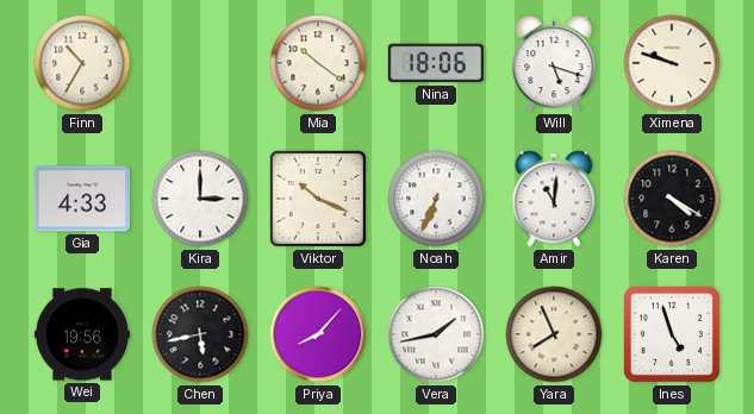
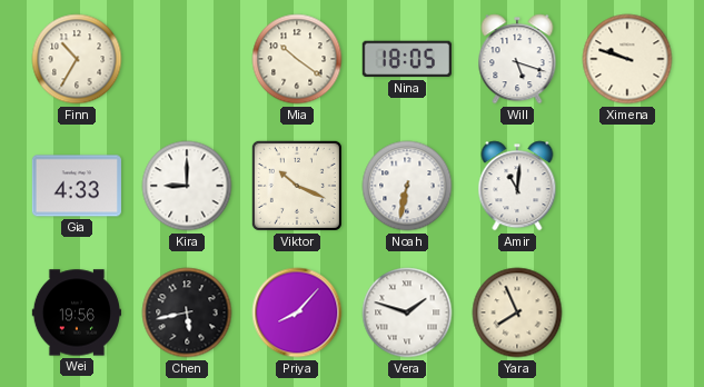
Nina: 18:06 -> 18:05
Kira: 3:00 -> 9:00
Noah: 6:34 -> 6:32
Karen: 4:20 -> none
Vera: 1:43 -> 1:48
Ines: 4:57 -> none
